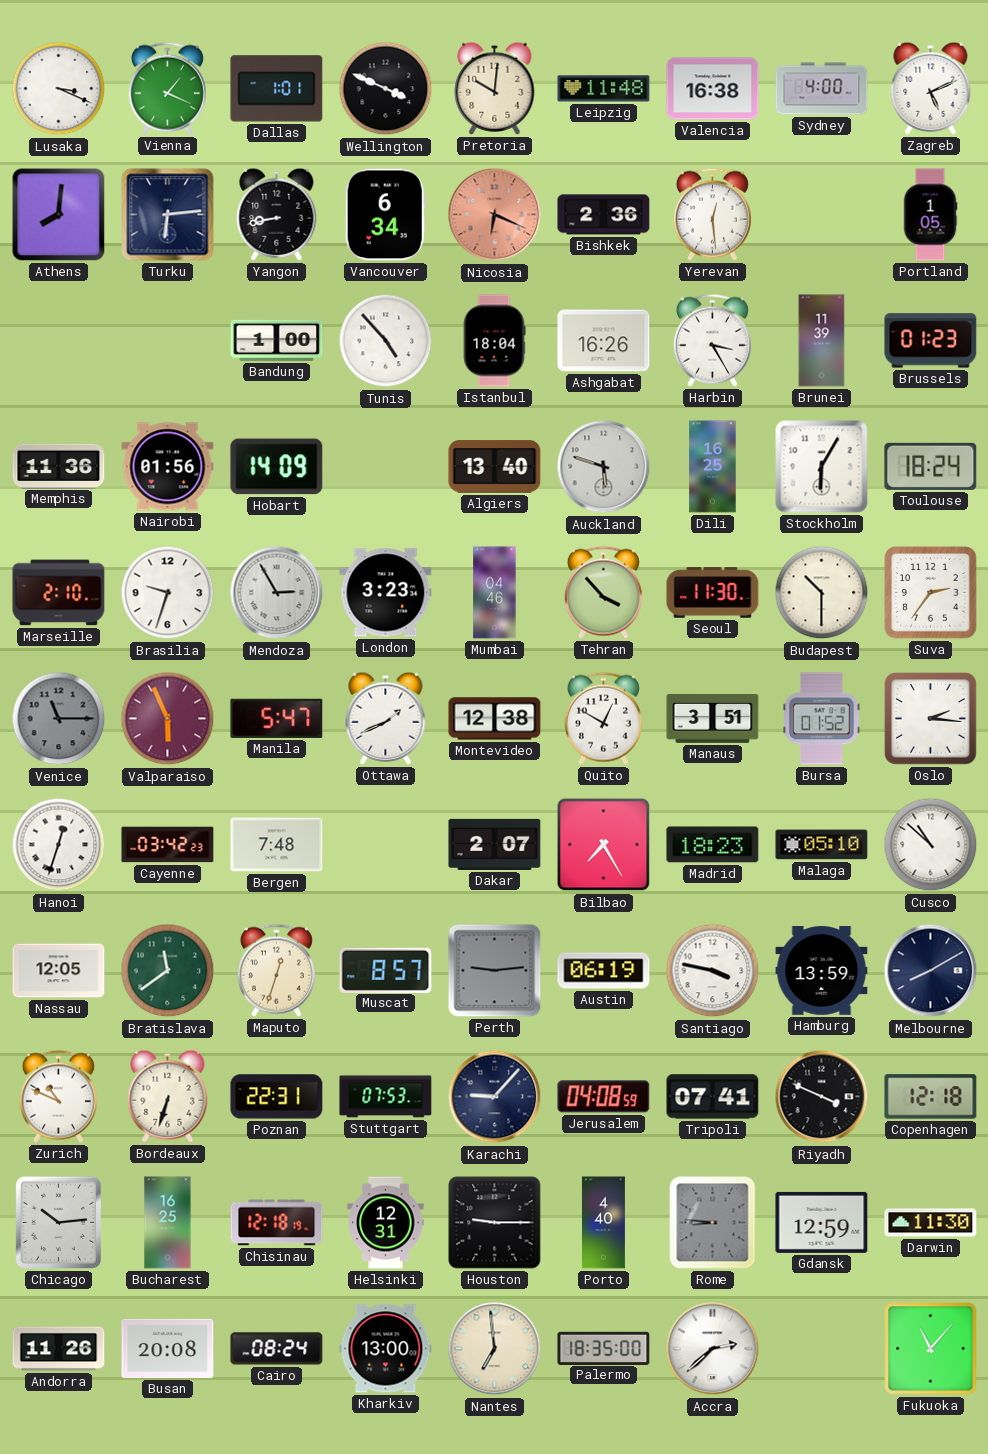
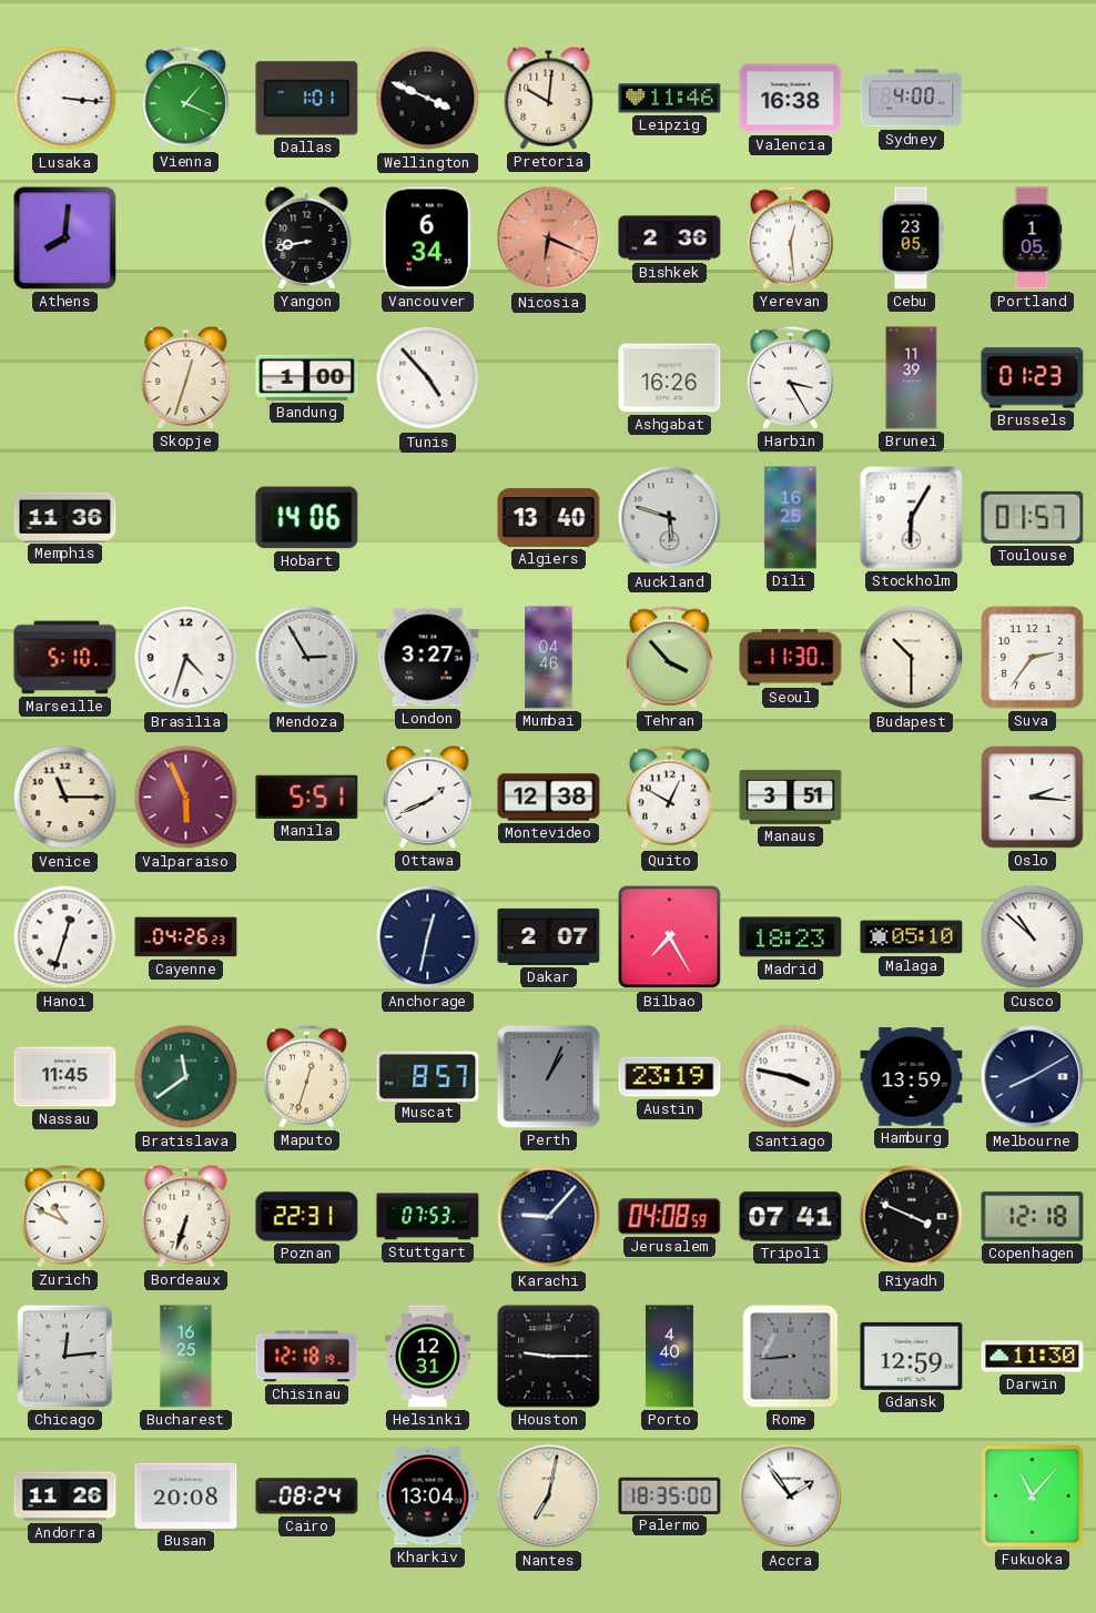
Lusaka: 3:19 -> 3:16
Leipzig: 11:48 -> 11:46
Zagreb: 5:11 -> none
Turku: 6:14 -> none
Cebu: none -> 23:05
Skopje: none -> 12:33
Istanbul: 18:04 -> none
Nairobi: 01:56 -> none
Hobart: 14:09 -> 14:06
Toulouse: 18:24 -> 01:57
Marseille: 2:10 -> 5:10
Brasilia: 9:33 -> 4:33
London: 3:23 -> 3:27
Venice dial: grey -> cream
Manila: 5:47 -> 5:51
Bursa: 01:52 -> none
Cayenne: 03:42 -> 04:26
Bergen: 7:48 -> none
Anchorage: none -> 12:32
Nassau: 12:05 -> 11:45
Perth: 9:14 -> 1:04
Austin: 06:19 -> 23:19
Chicago: 10:14 -> 12:14
Rome: 8:46 -> 8:44
Kharkiv: 13:00 -> 13:04
Nantes: 6:59 -> 7:02
Accra: 2:38 -> 1:54
